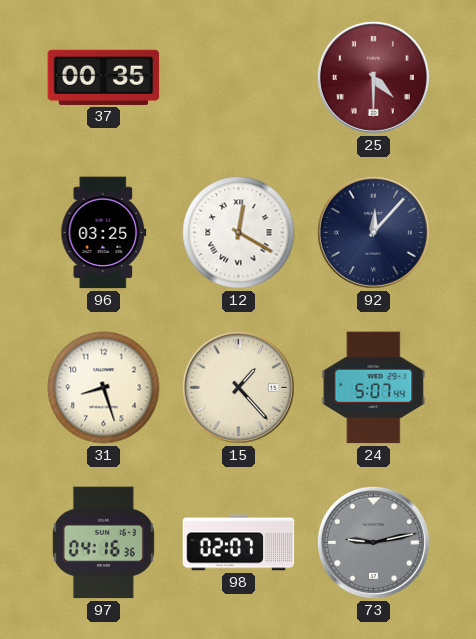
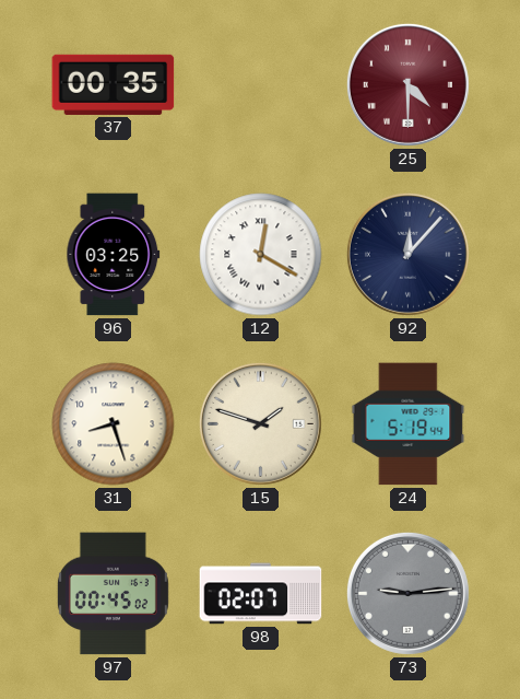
15: 1:23 -> 1:48
24: 5:07 -> 5:19
97: 04:16 -> 00:45
73: 9:13 -> 9:14
